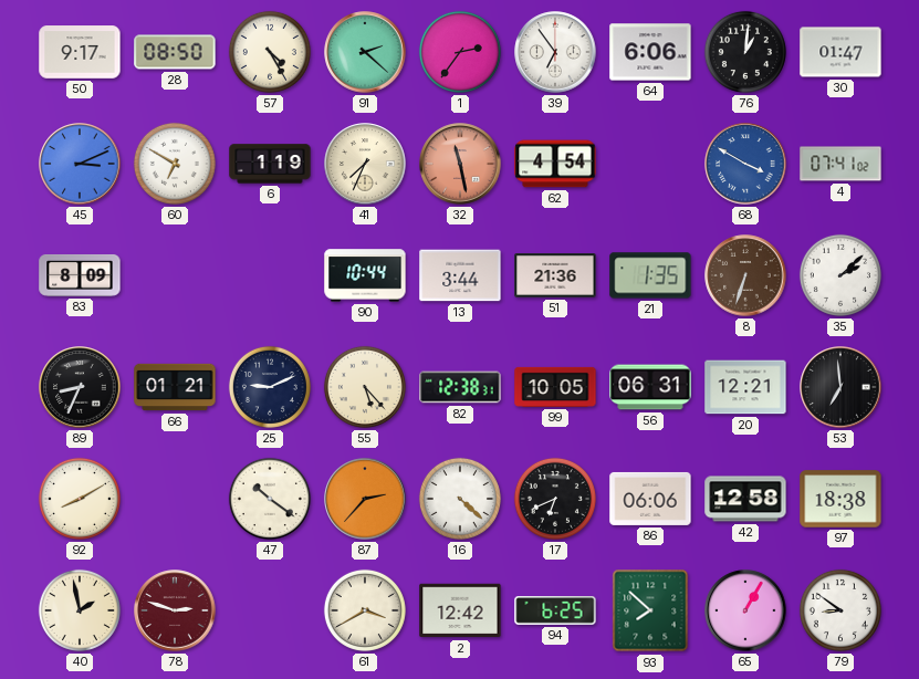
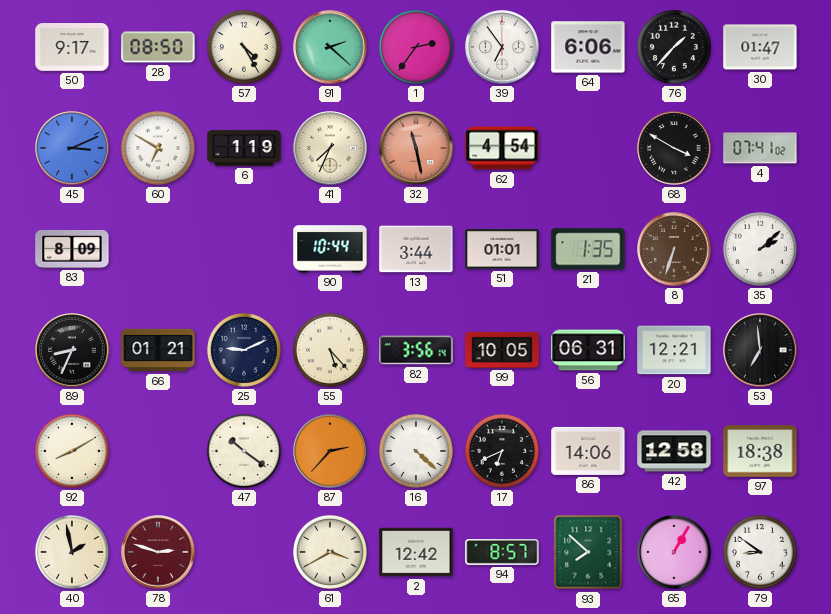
76: 1:01 -> 1:37
68 dial: blue -> black
51: 21:36 -> 01:01
82: 12:38 -> 3:56
86: 06:06 -> 14:06
94: 6:25 -> 8:57
